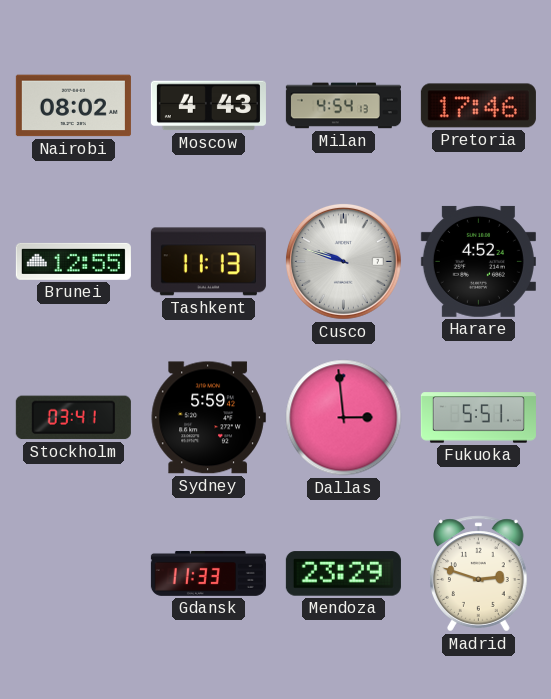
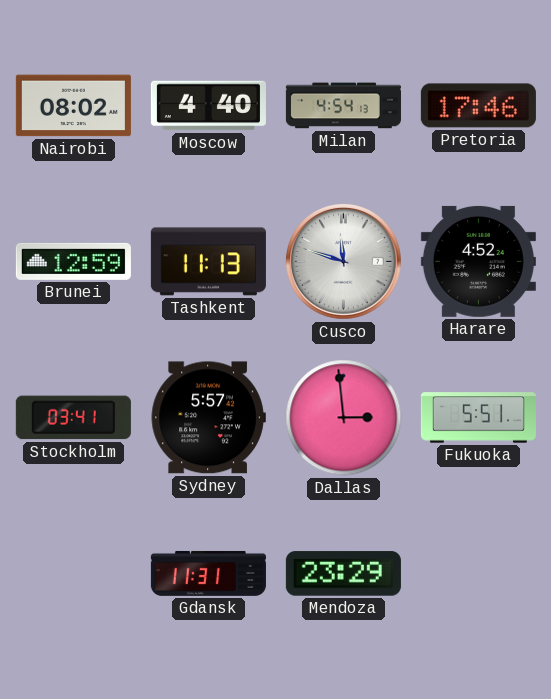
Moscow: 4:43 -> 4:40
Brunei: 12:55 -> 12:59
Cusco: 9:48 -> 11:48
Sydney: 5:59 -> 5:57
Gdansk: 11:33 -> 11:31
Madrid: 2:48 -> none
